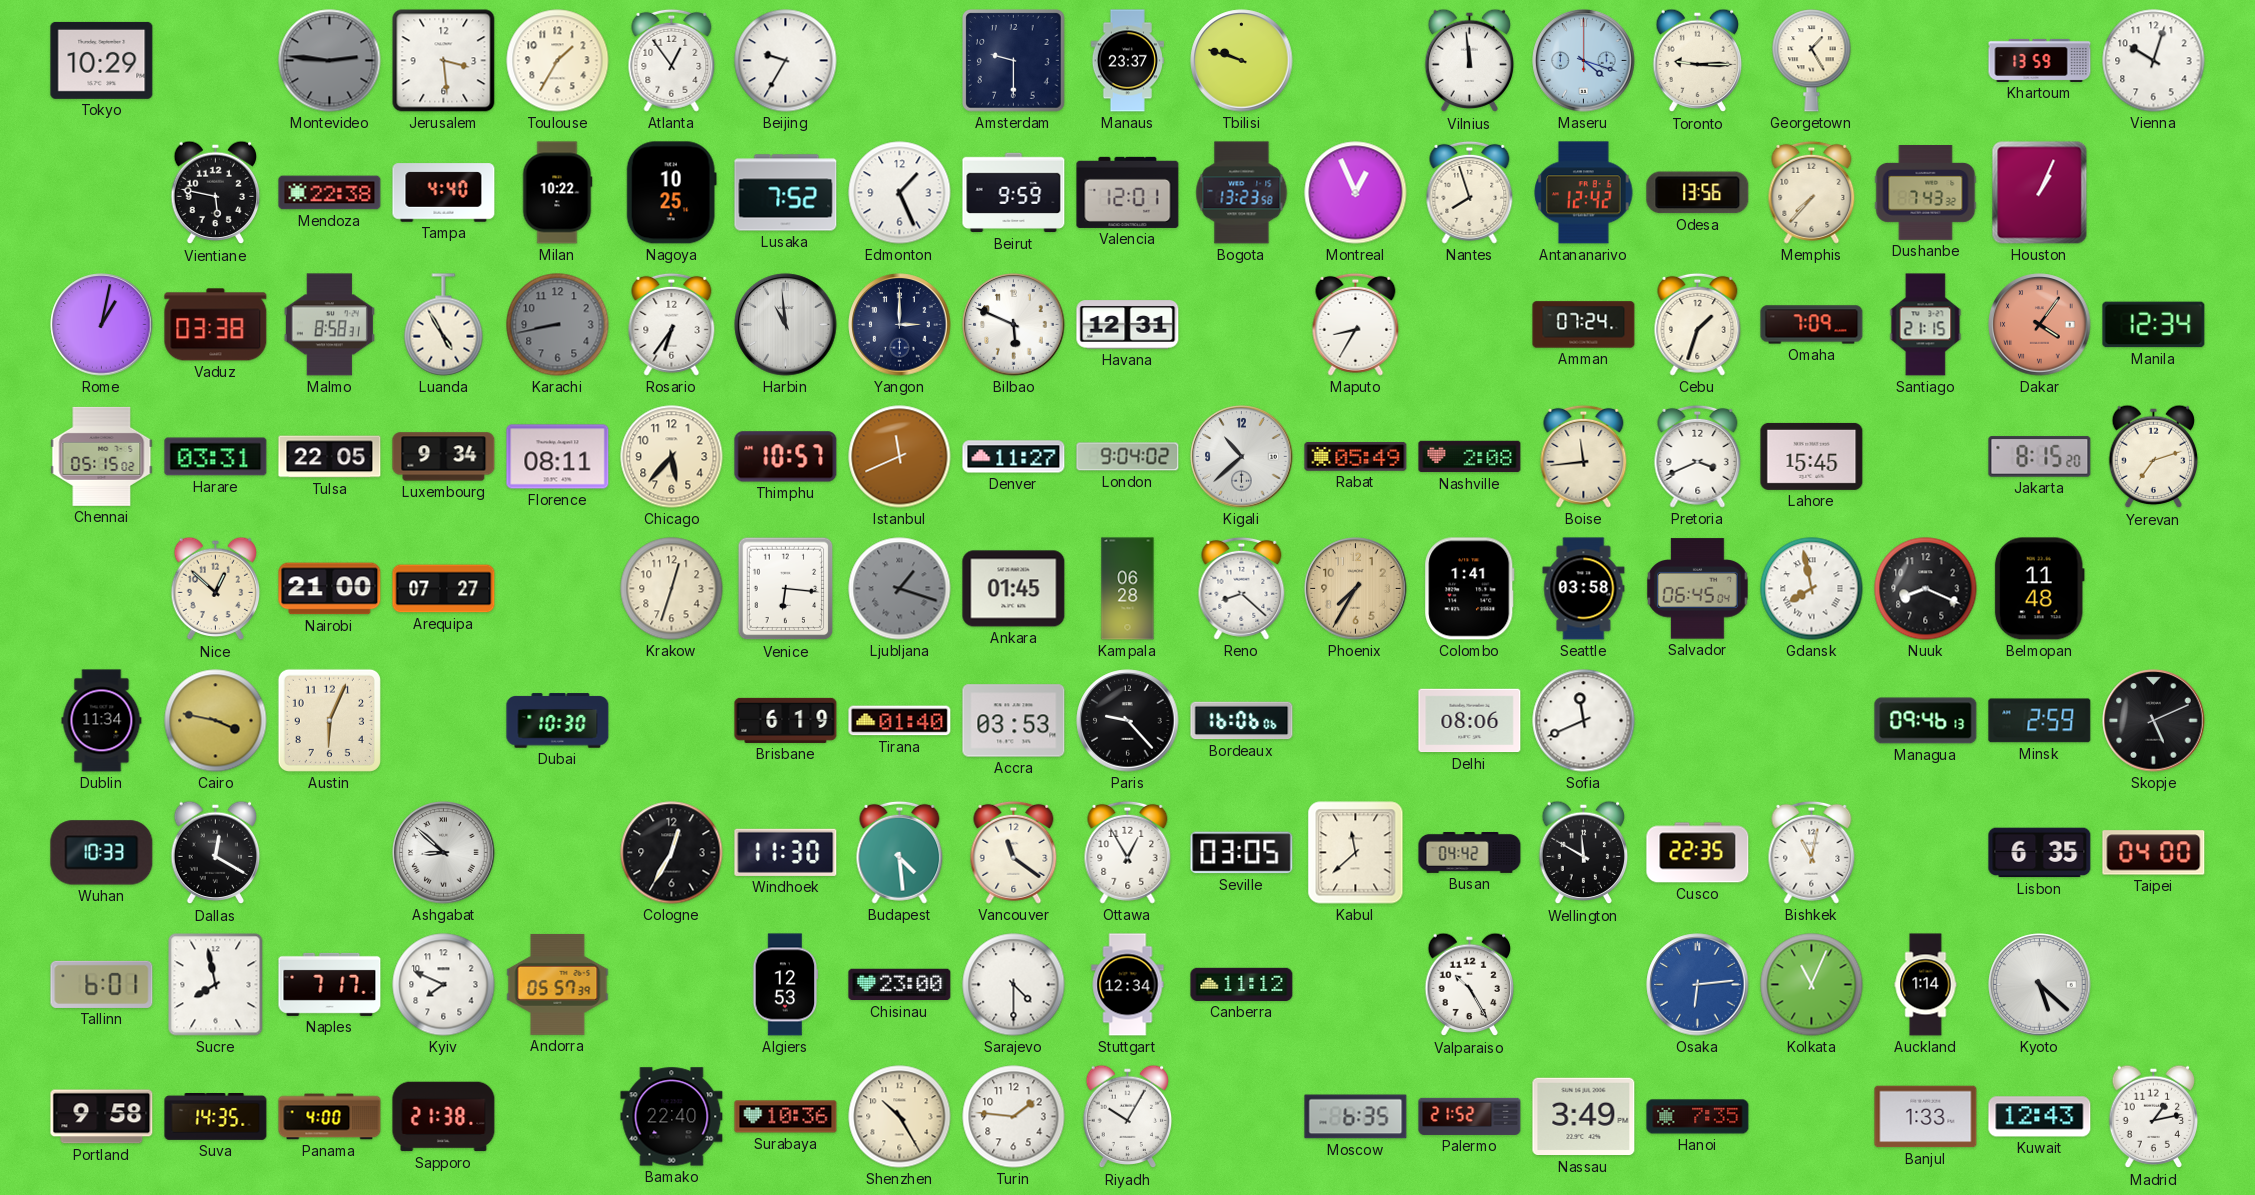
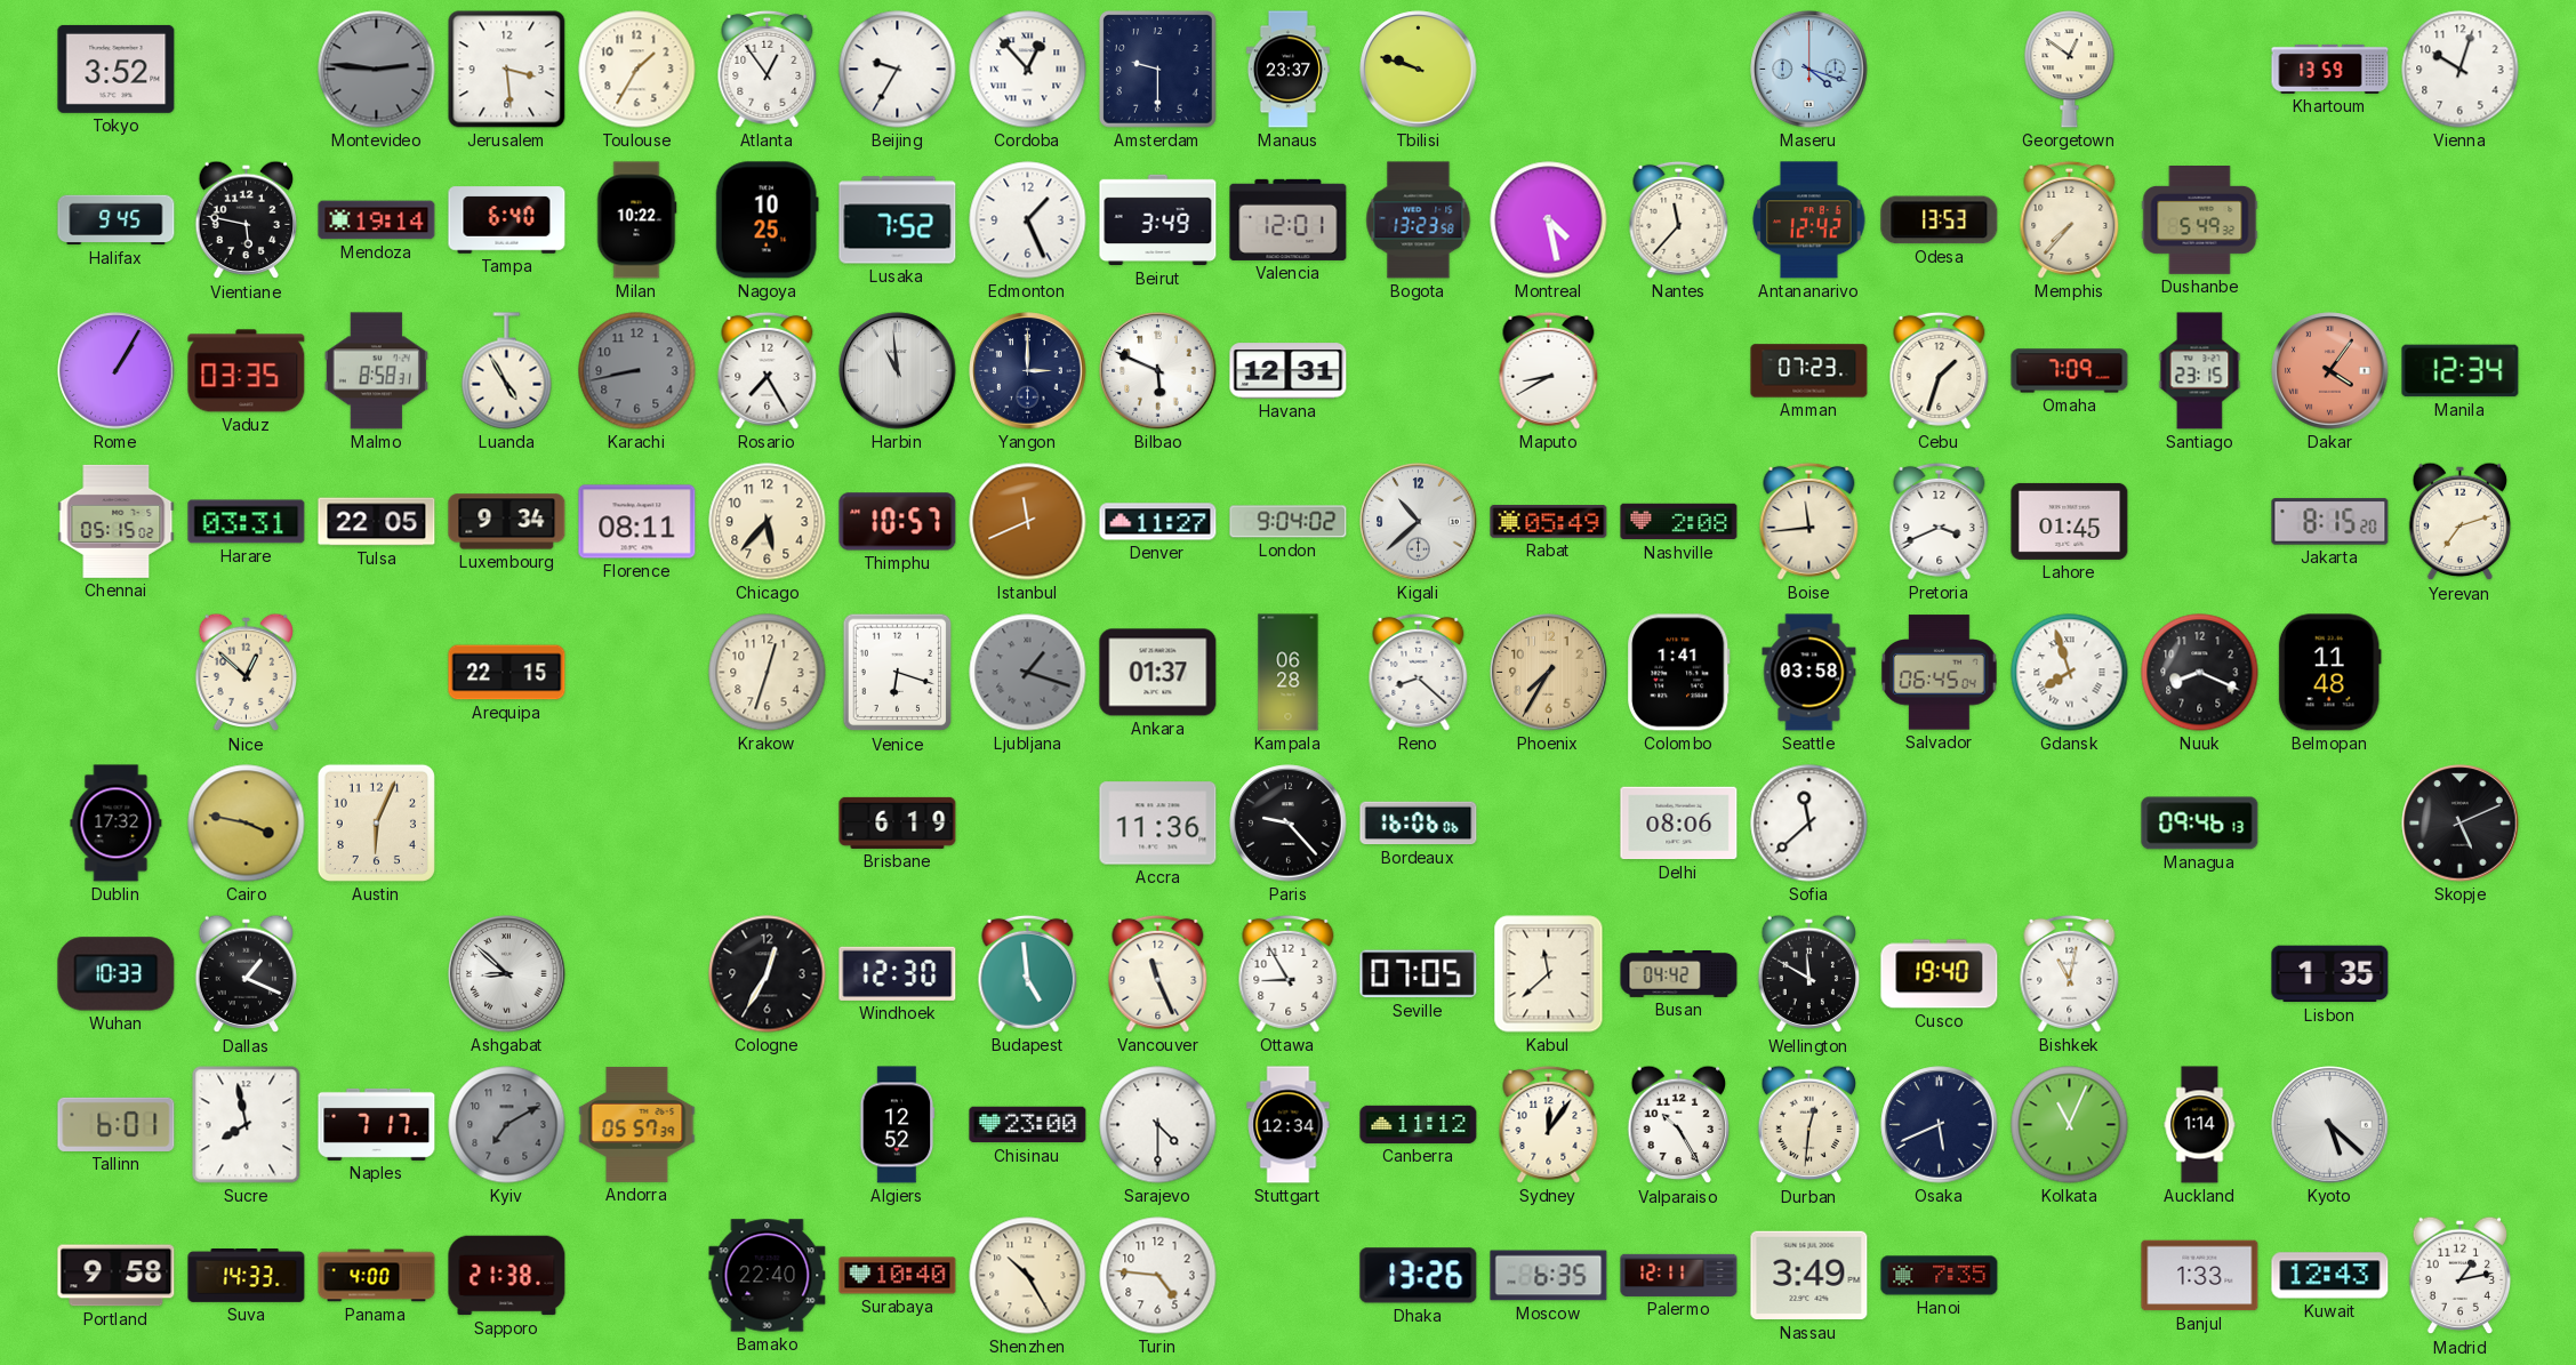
Tokyo: 10:29 -> 3:52
Cordoba: none -> 12:53
Vilnius: 11:59 -> none
Toronto: 9:15 -> none
Georgetown: 1:25 -> 12:51
Halifax: none -> 9:45
Mendoza: 22:38 -> 19:14
Tampa: 4:40 -> 6:40
Beirut: 9:59 -> 3:49
Montreal: 12:56 -> 4:28
Nantes: 7:57 -> 11:37
Odesa: 13:56 -> 13:53
Dushanbe: 7:43 -> 5:49
Houston: 1:04 -> none
Rome: 1:02 -> 1:05
Vaduz: 03:38 -> 03:35
Rosario: 6:36 -> 7:25
Maputo: 8:35 -> 8:40
Amman: 07:24 -> 07:23
Santiago: 21:15 -> 23:15
Lahore: 15:45 -> 01:45
Nairobi: 21:00 -> none
Arequipa: 07:27 -> 22:15
Venice: 6:16 -> 6:18
Ankara: 01:45 -> 01:37
Gdansk: 7:58 -> 7:57
Dublin: 11:34 -> 17:32
Dubai: 10:30 -> none
Tirana: 01:40 -> none
Accra: 03:53 -> 11:36
Sofia: 11:41 -> 11:38
Minsk: 2:59 -> none
Dallas: 12:20 -> 1:19
Windhoek: 11:30 -> 12:30
Budapest: 4:29 -> 4:59
Vancouver: 11:21 -> 11:26
Ottawa: 12:55 -> 8:55
Seville: 03:05 -> 07:05
Cusco: 22:35 -> 19:40
Lisbon: 6:35 -> 1:35
Taipei: 04:00 -> none
Kyiv: 7:49 -> 7:10
Kyiv dial: white -> grey
Algiers: 12:53 -> 12:52
Sydney: none -> 12:06
Durban: none -> 12:31
Osaka: 6:14 -> 5:41
Osaka dial: blue -> navy
Suva: 14:35 -> 14:33
Surabaya: 10:36 -> 10:40
Turin: 1:46 -> 4:46
Riyadh: 10:05 -> none
Dhaka: none -> 13:26
Palermo: 21:52 -> 12:11
